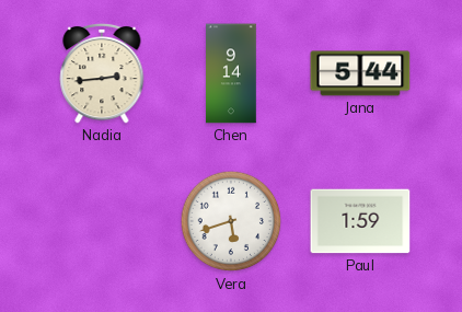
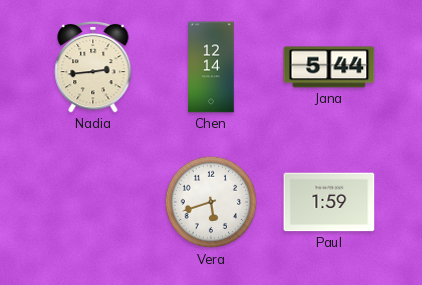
Chen: 9:14 -> 12:14
